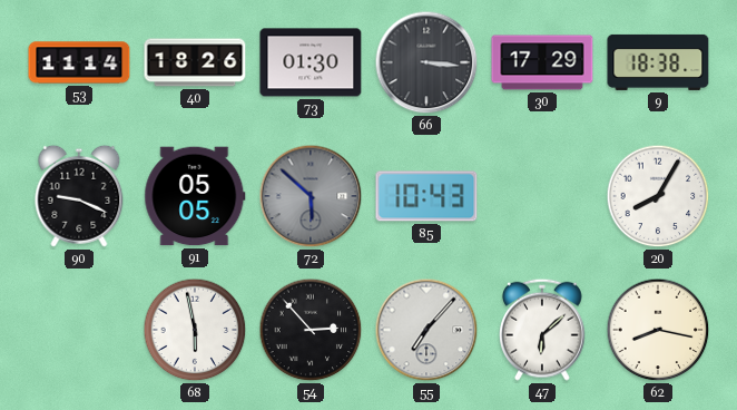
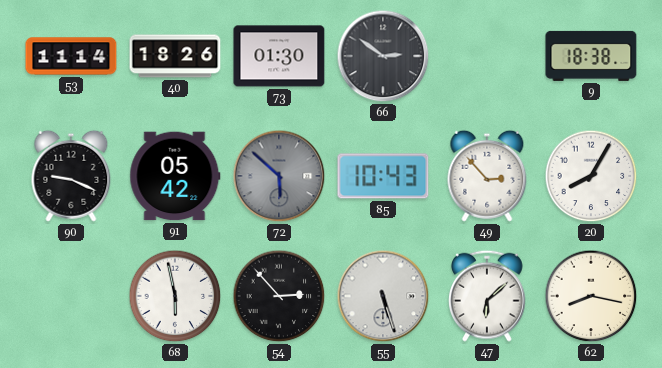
66: 3:16 -> 2:51
30: 17:29 -> none
91: 05:05 -> 05:42
49: none -> 2:53
55: 7:07 -> 5:27
